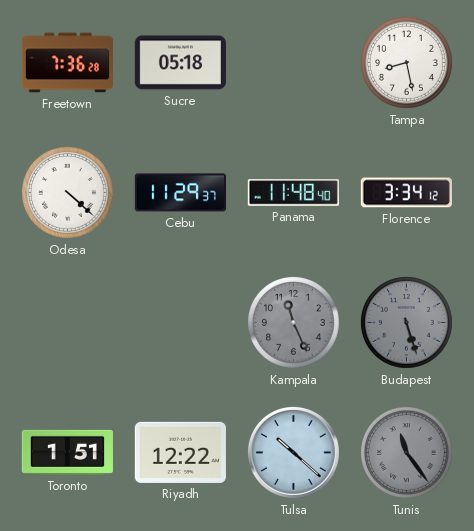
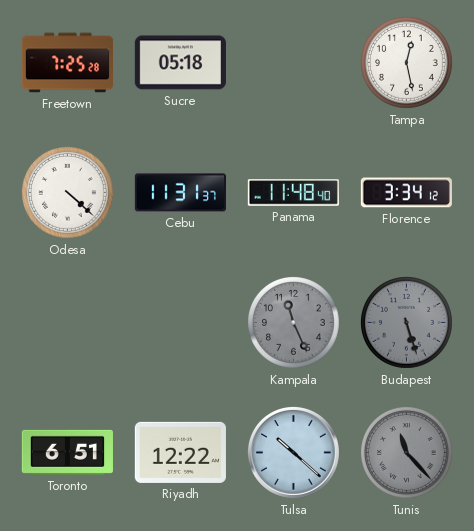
Freetown: 7:36 -> 7:25
Tampa: 8:28 -> 12:28
Cebu: 11:29 -> 11:31
Toronto: 1:51 -> 6:51
Tunis: 11:24 -> 11:23
